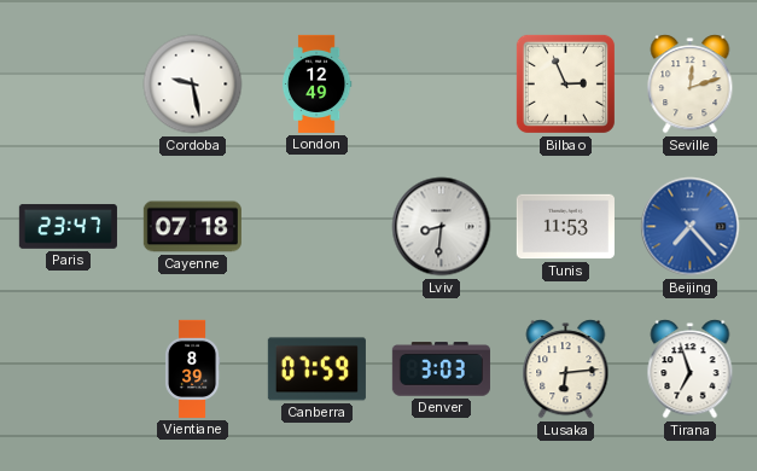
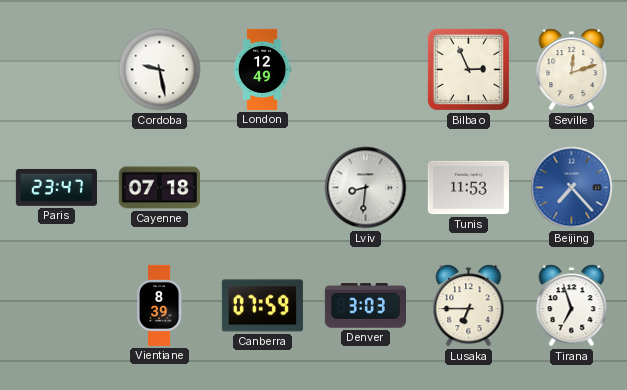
Lusaka: 6:14 -> 6:45
